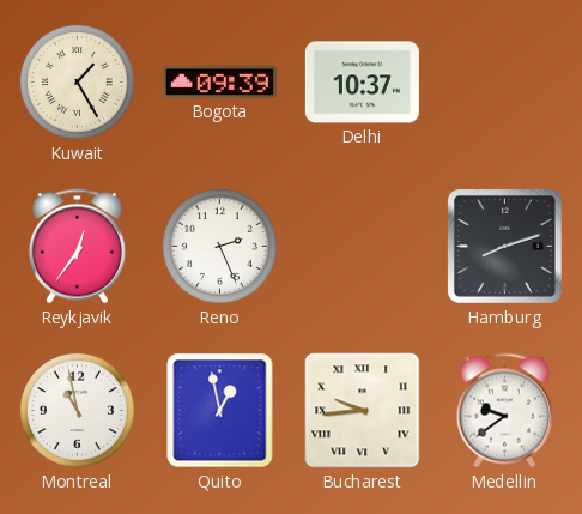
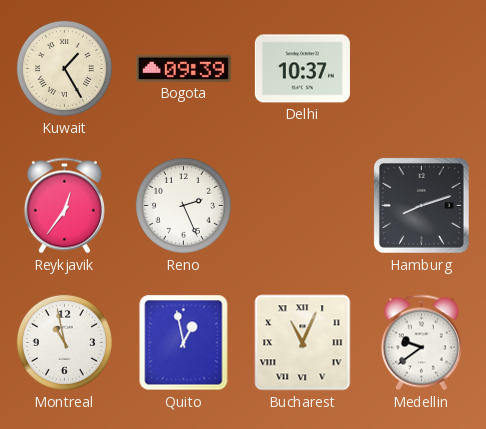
Bucharest: 9:44 -> 11:04
